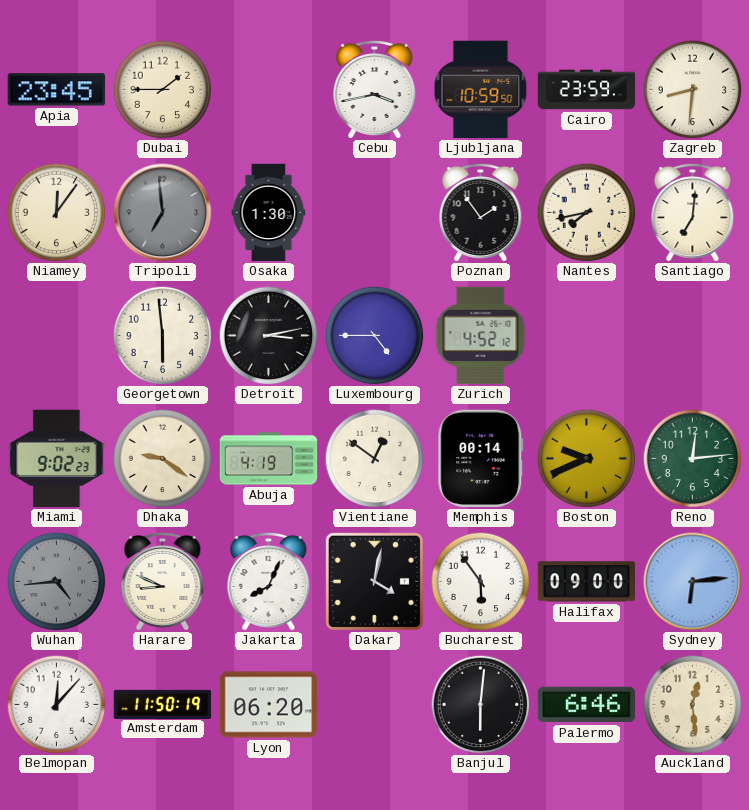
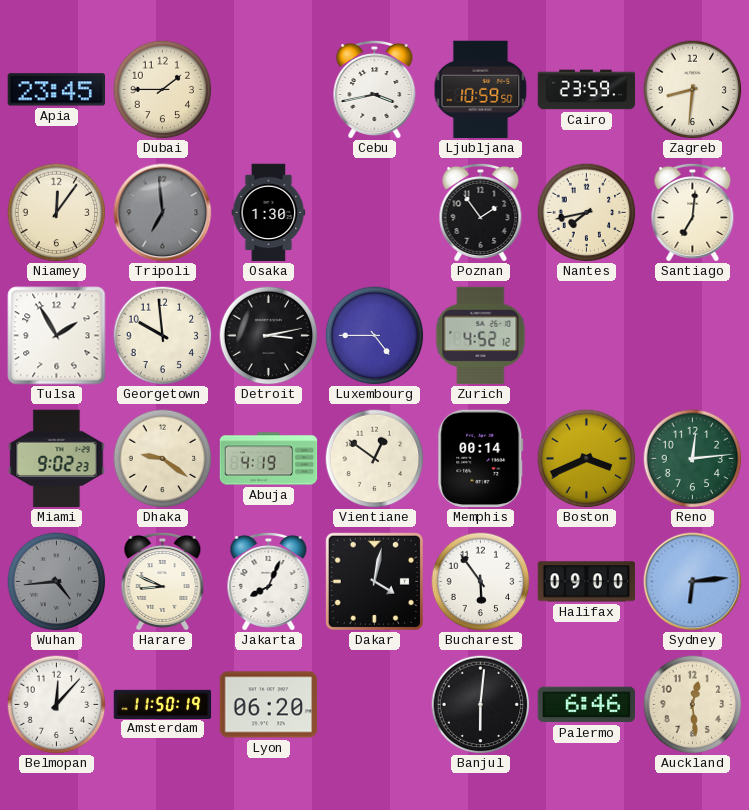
Tulsa: none -> 1:55
Georgetown: 5:59 -> 9:59
Boston: 9:41 -> 3:41
